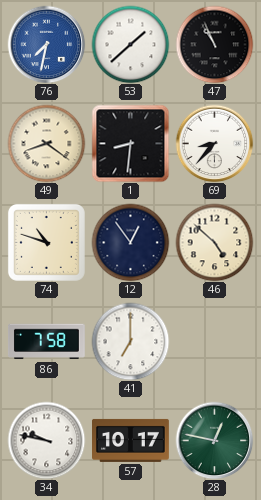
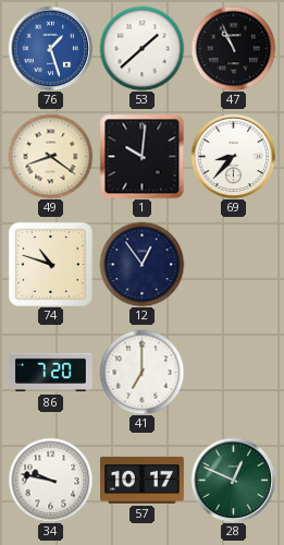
76: 7:32 -> 1:27
1: 8:31 -> 10:01
46: 4:52 -> none
86: 7:58 -> 7:20
28: 12:47 -> 12:49
